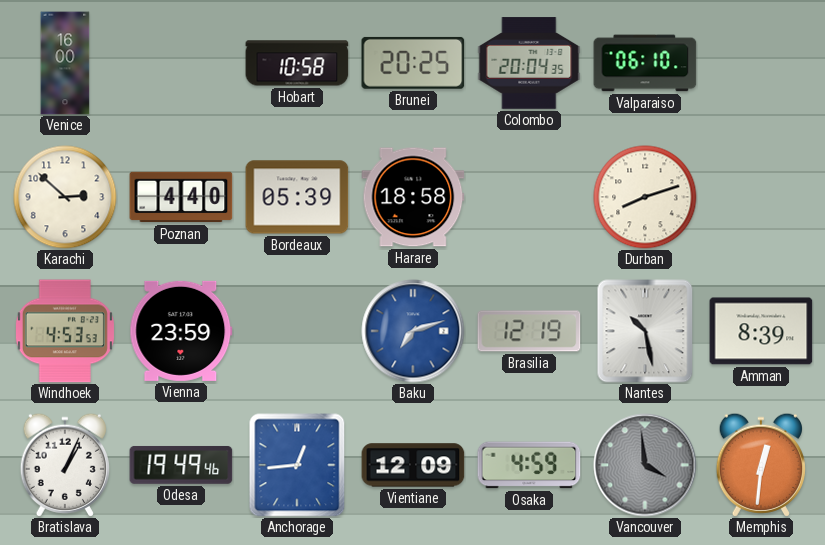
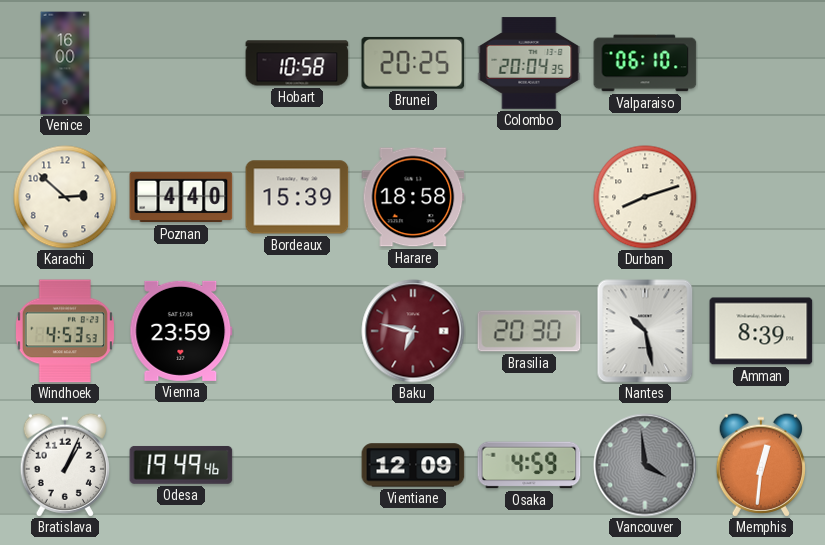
Bordeaux: 05:39 -> 15:39
Baku: 7:12 -> 6:47
Baku dial: blue -> burgundy
Brasilia: 12:19 -> 20:30
Anchorage: 12:44 -> none
